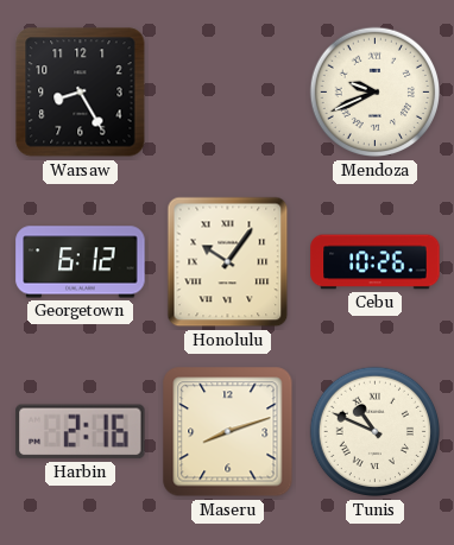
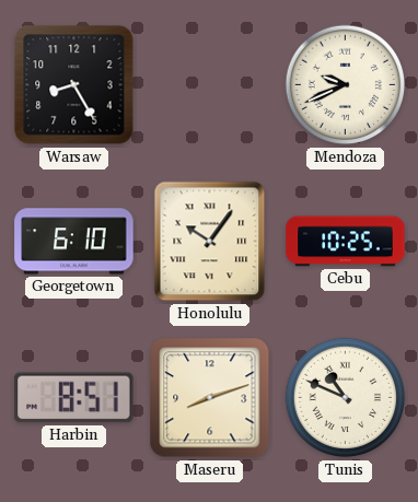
Georgetown: 6:12 -> 6:10
Cebu: 10:26 -> 10:25
Harbin: 2:16 -> 8:51
